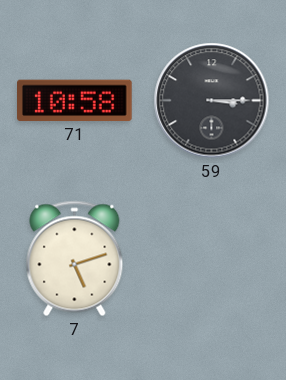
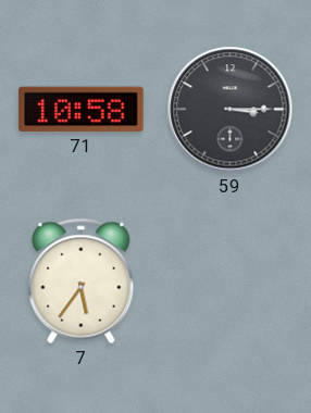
7: 5:12 -> 5:36
